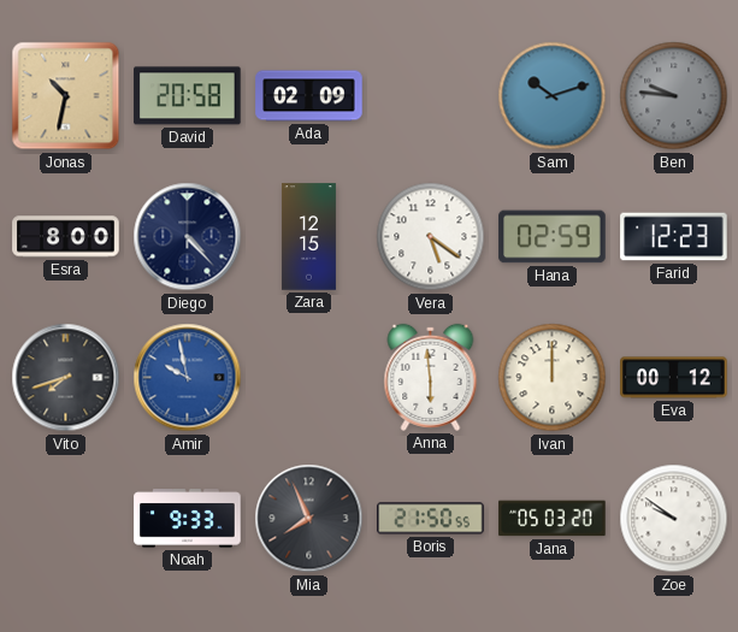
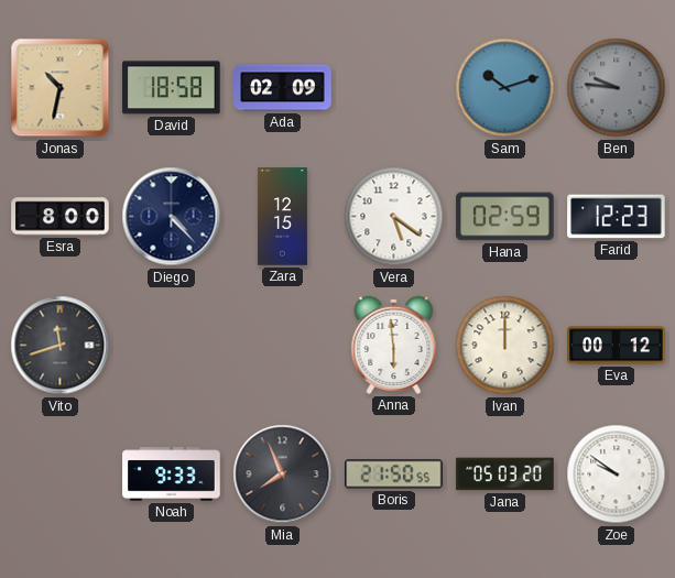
David: 20:58 -> 18:58
Vito: 7:42 -> 11:42
Amir: 9:58 -> none
